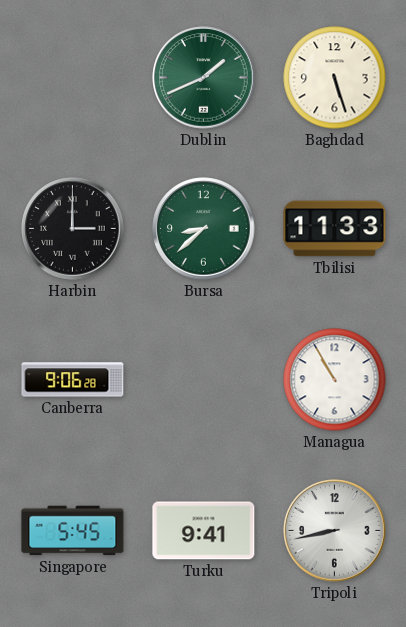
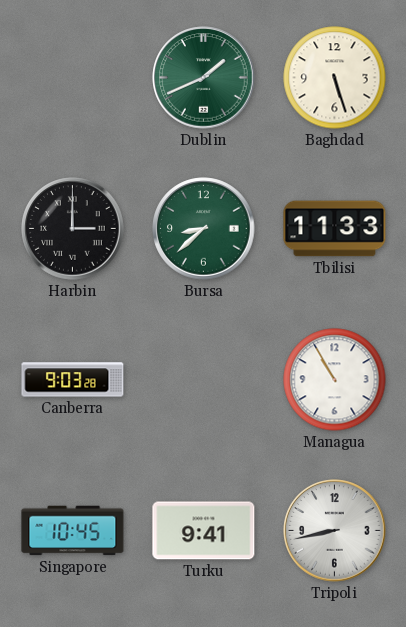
Canberra: 9:06 -> 9:03
Singapore: 5:45 -> 10:45
